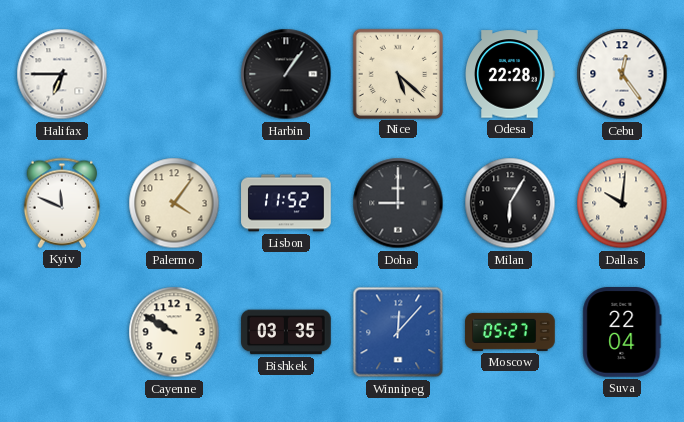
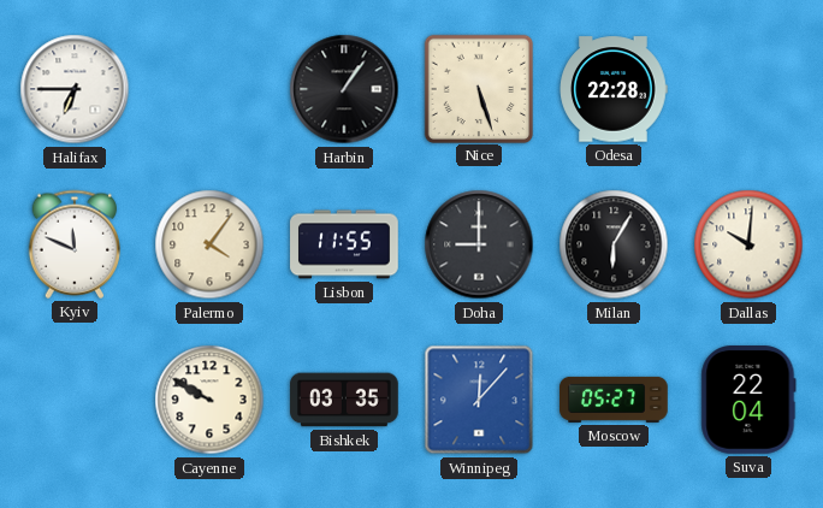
Nice: 5:22 -> 5:27
Cebu: 12:24 -> none
Lisbon: 11:52 -> 11:55
